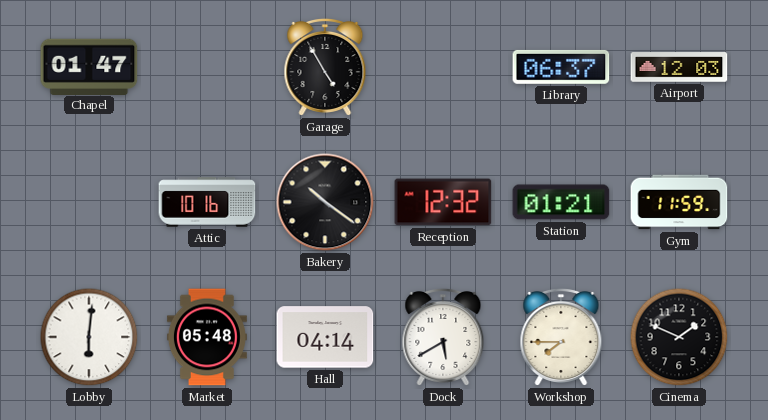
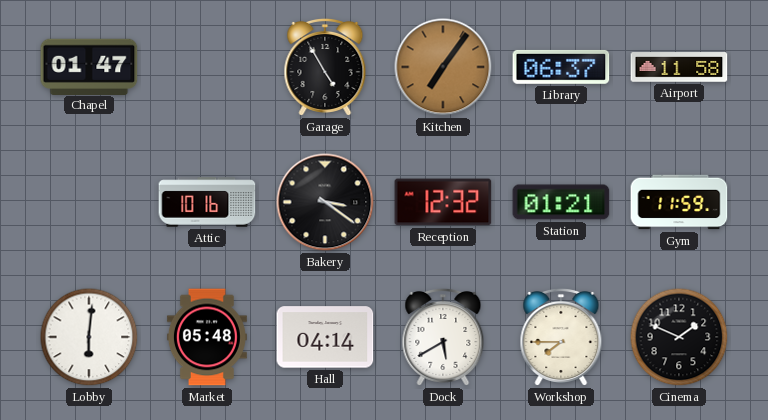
Kitchen: none -> 7:06
Airport: 12:03 -> 11:58
Bakery: 10:21 -> 3:21
